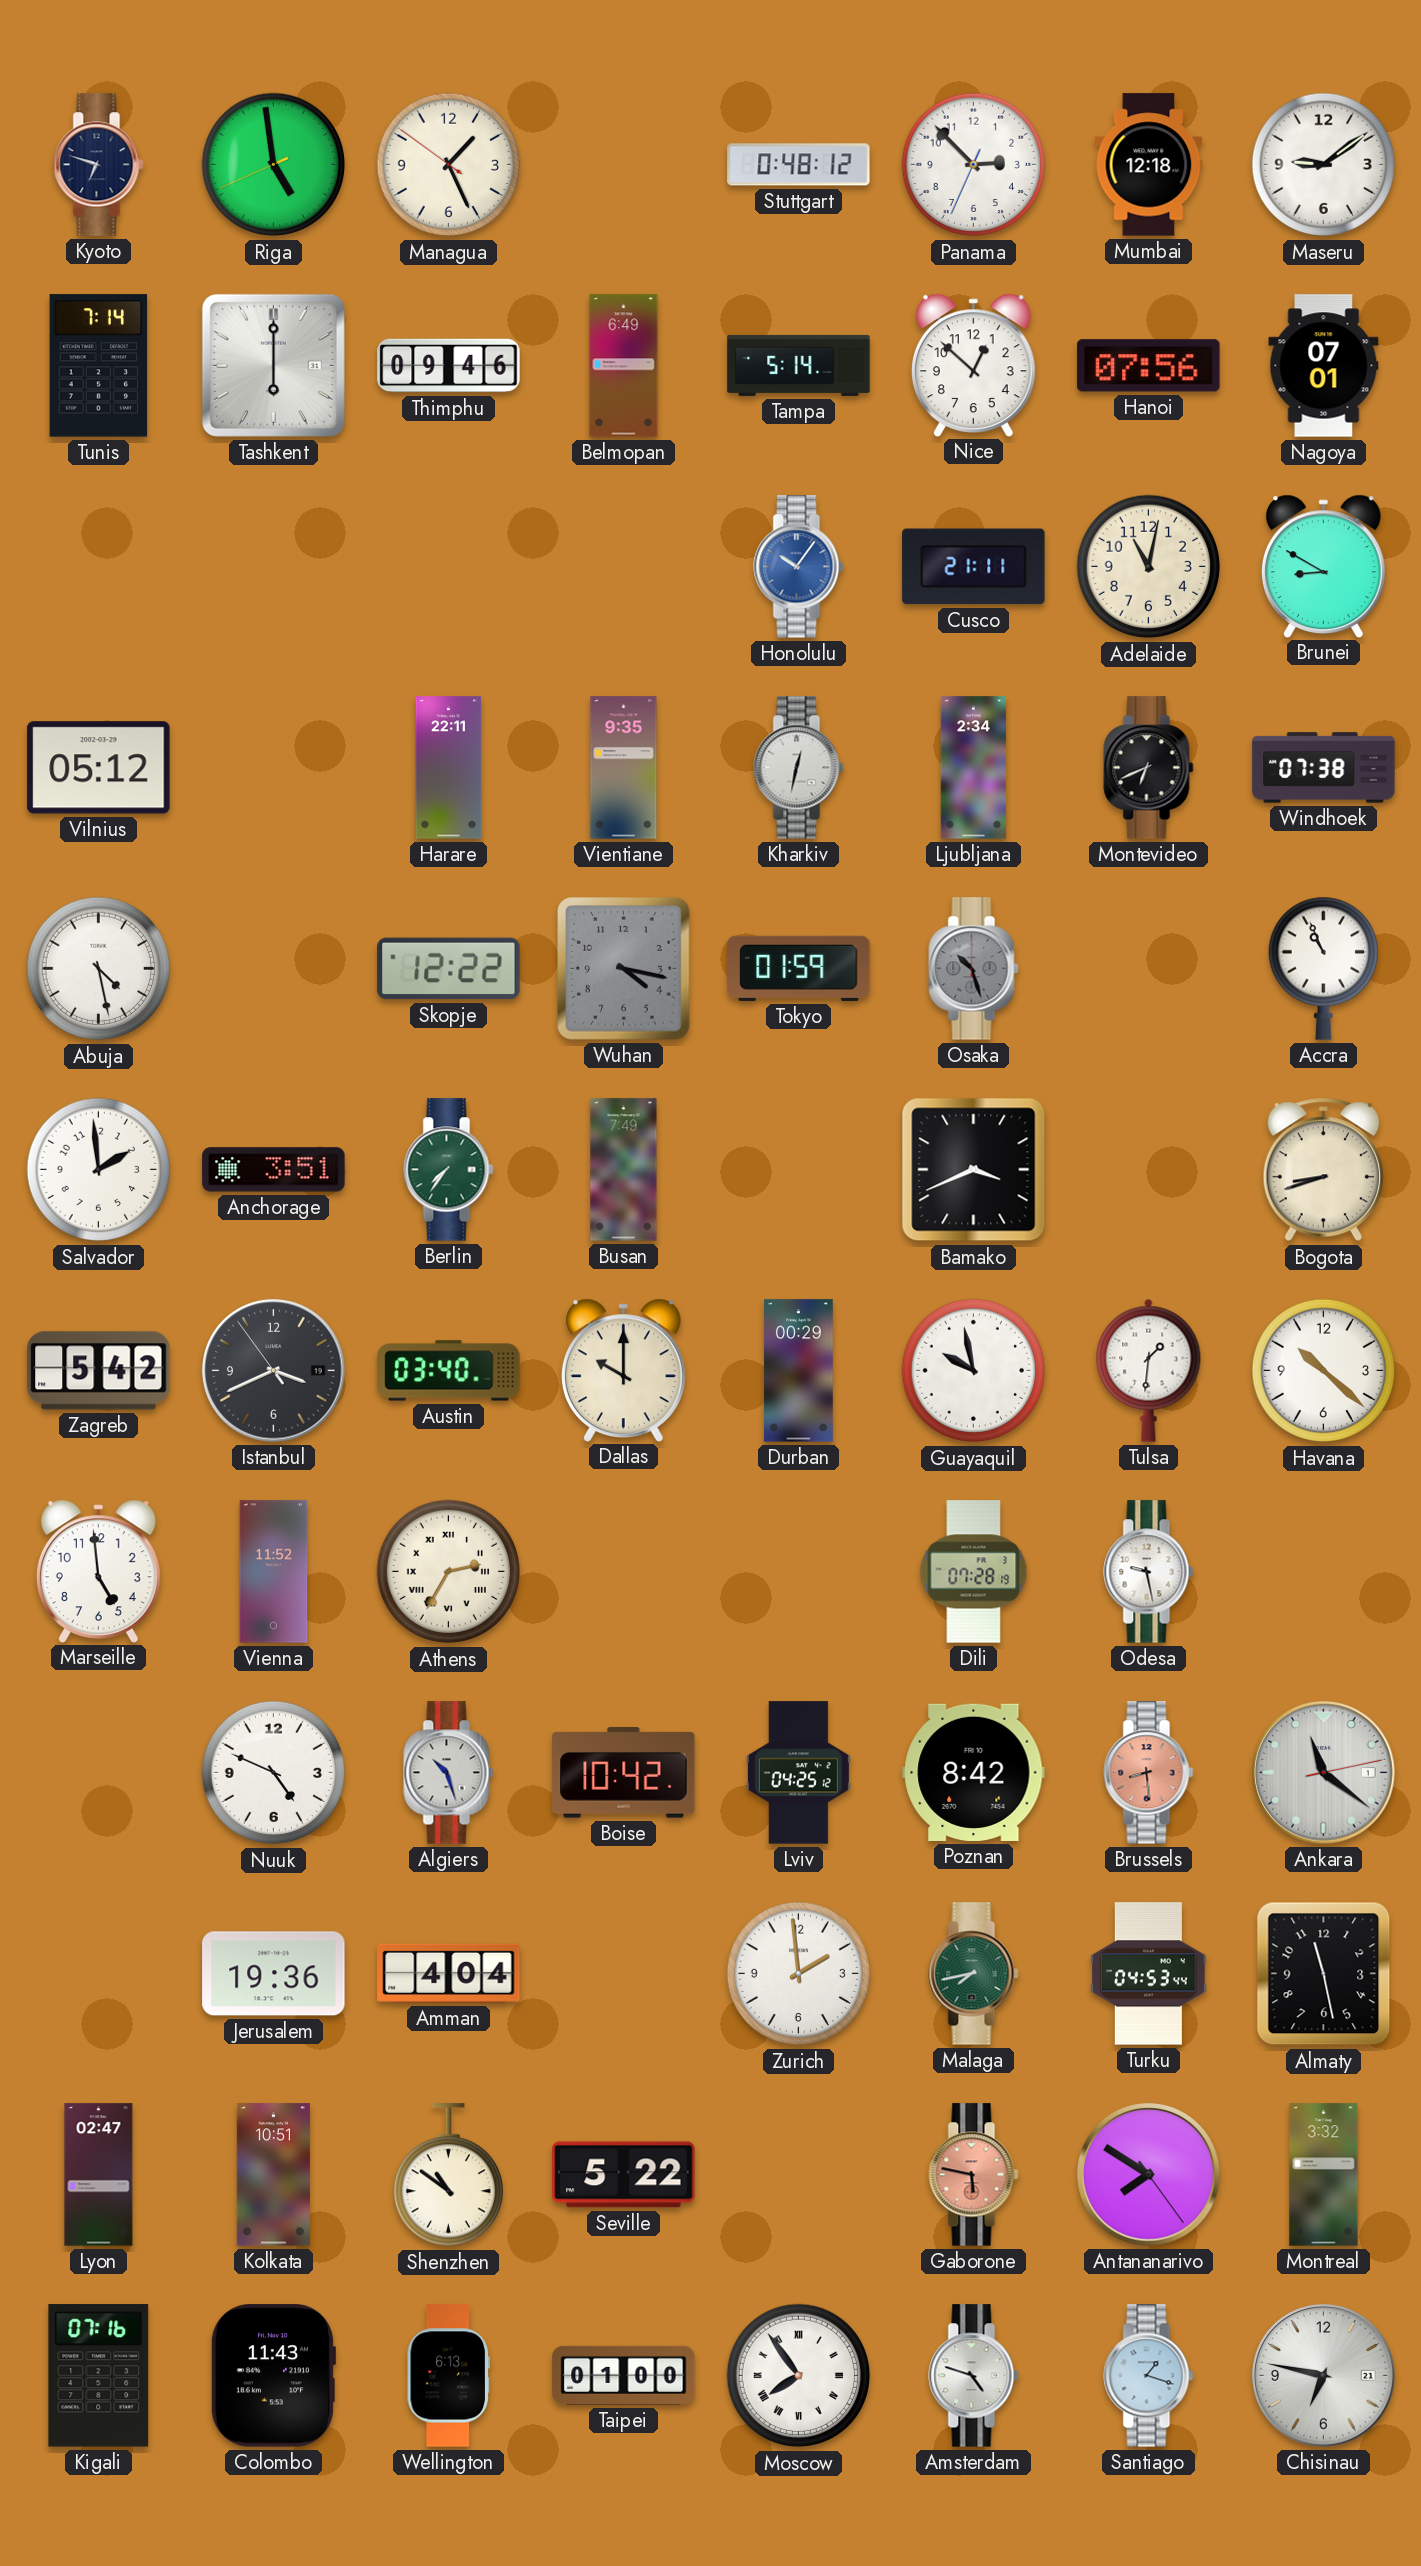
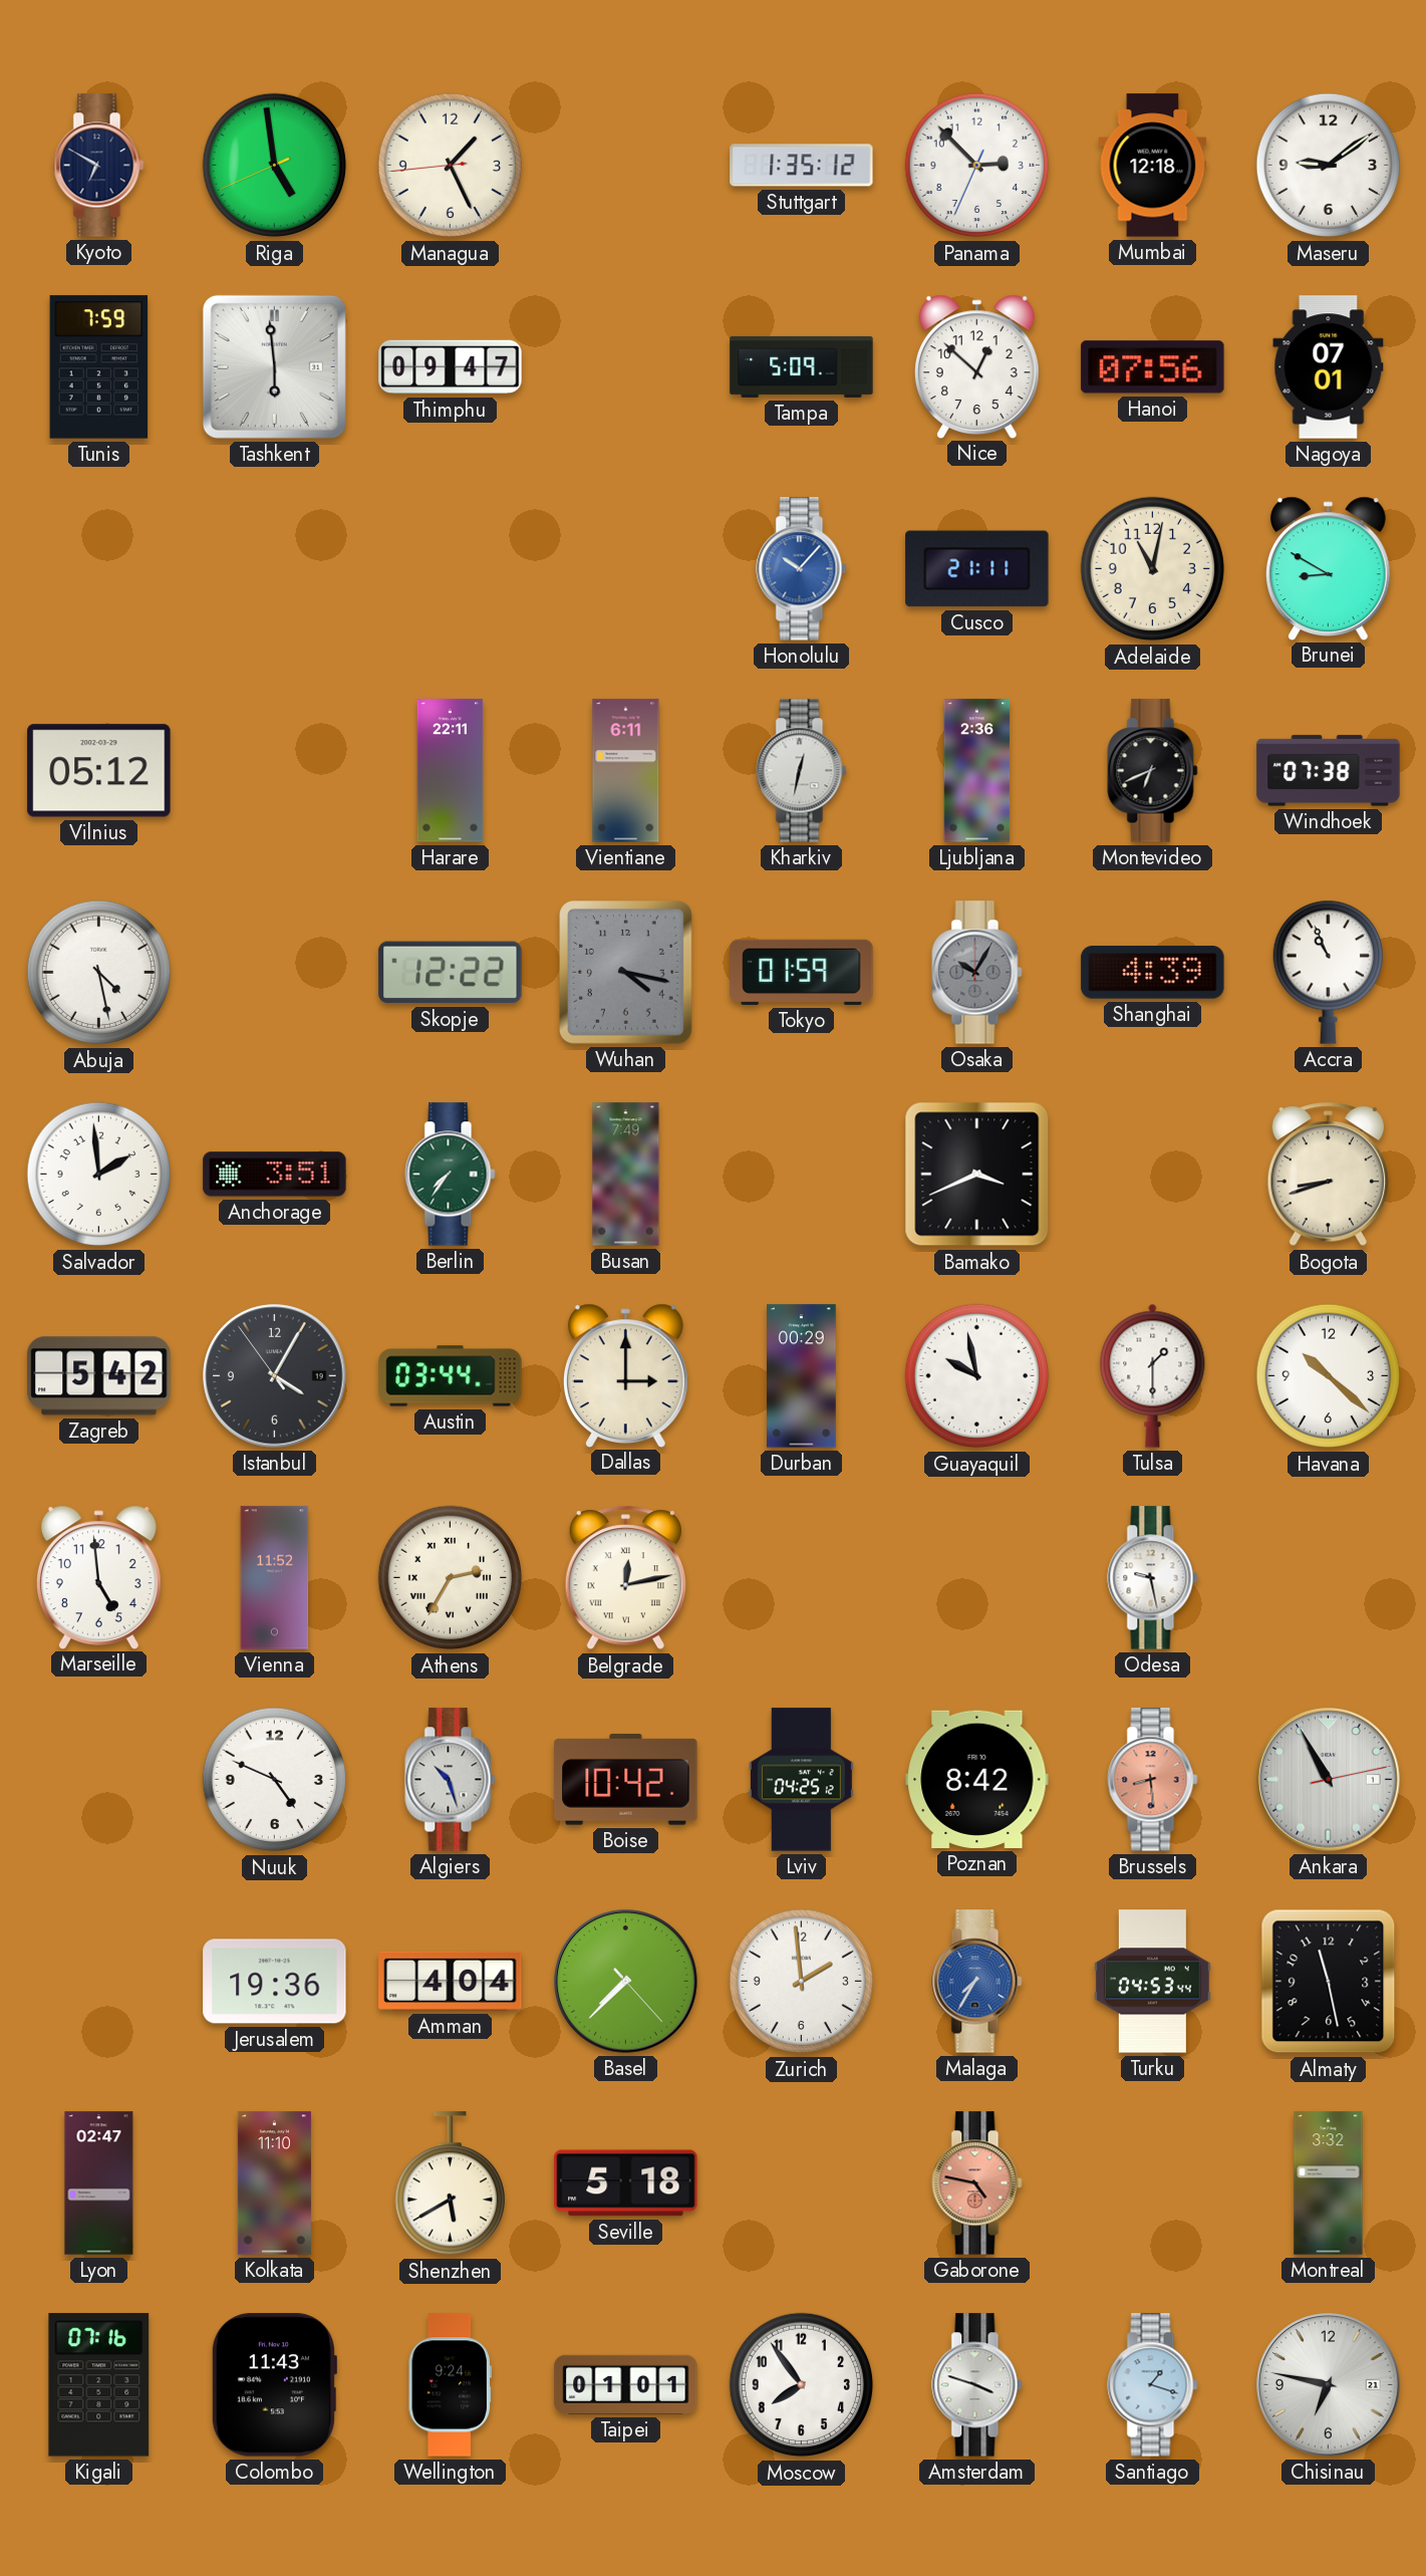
Kyoto: 6:48 -> 6:50
Managua: 1:25:51 -> 1:25:44
Stuttgart: 0:48 -> 1:35
Tunis: 7:14 -> 7:59
Tashkent: 6:00 -> 5:59
Thimphu: 09:46 -> 09:47
Belmopan: 6:49 -> none
Tampa: 5:14 -> 5:09
Honolulu: 10:06 -> 10:07
Vientiane: 9:35 -> 6:11
Ljubljana: 2:34 -> 2:36
Osaka: 10:27 -> 10:05
Shanghai: none -> 4:39
Istanbul: 3:40 -> 4:04
Austin: 03:40 -> 03:44
Dallas: 10:00 -> 3:00
Tulsa: 1:31 -> 1:30
Belgrade: none -> 12:13
Dili: 07:28 -> none
Ankara: 11:21 -> 10:55
Basel: none -> 7:37
Malaga: 7:43 -> 7:35
Malaga dial: green -> blue
Kolkata: 10:51 -> 11:10
Shenzhen: 10:51 -> 5:40
Seville: 5:22 -> 5:18
Gaborone: 5:47 -> 4:47
Antananarivo: 7:50 -> none
Wellington: 6:13 -> 9:24
Taipei: 01:00 -> 01:01
Moscow numerals: Roman -> Arabic
Amsterdam: 4:48 -> 3:48
